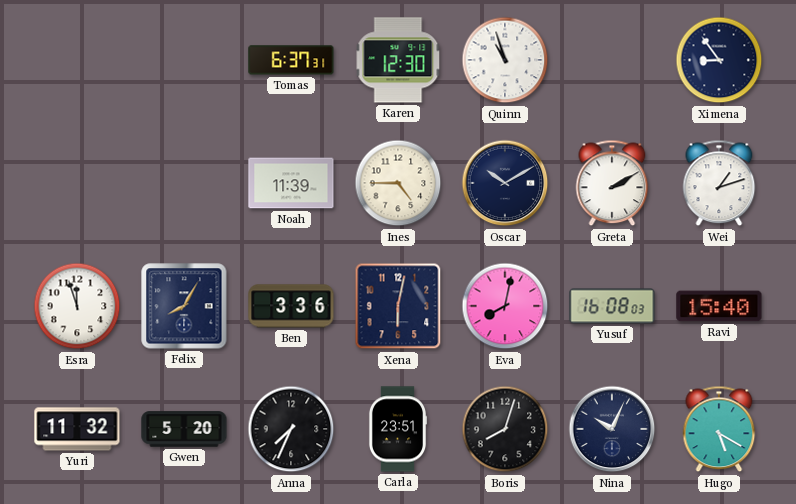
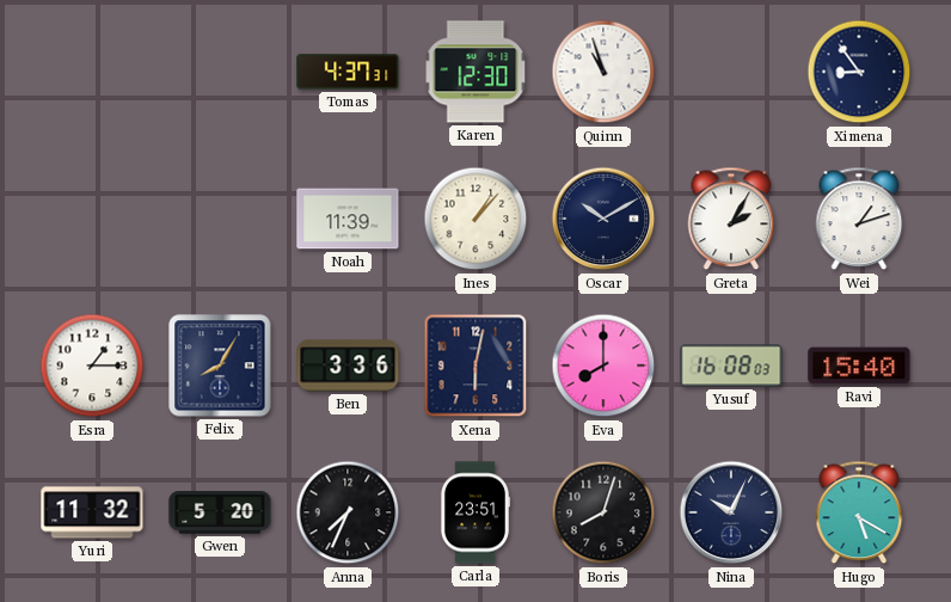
Tomas: 6:37 -> 4:37
Ines: 4:45 -> 1:07
Greta: 2:10 -> 2:05
Esra: 11:57 -> 1:15
Eva: 8:02 -> 8:00
